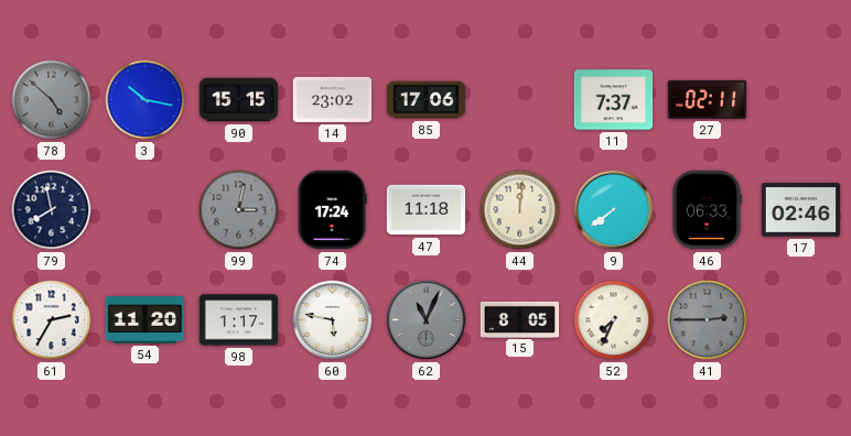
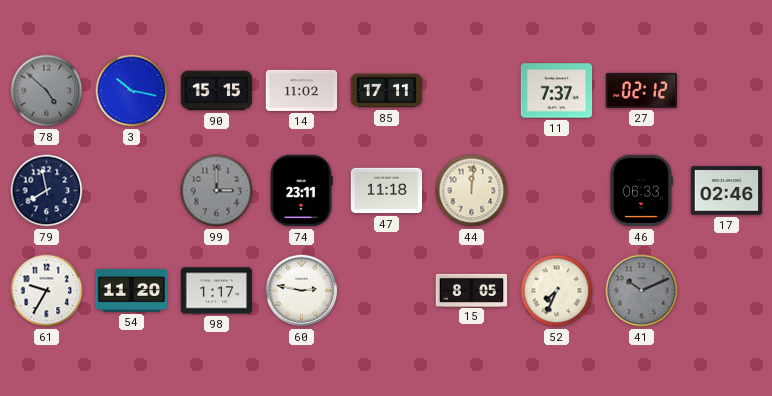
14: 23:02 -> 11:02
85: 17:06 -> 17:11
27: 02:11 -> 02:12
99: 3:02 -> 3:00
74: 17:24 -> 23:11
9: 7:39 -> none
61: 2:35 -> 9:35
60: 5:47 -> 2:47
62: 11:04 -> none
41: 2:45 -> 10:11
